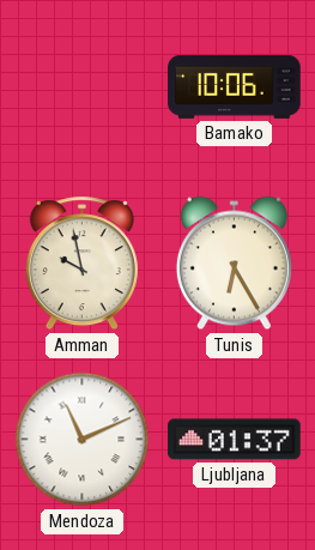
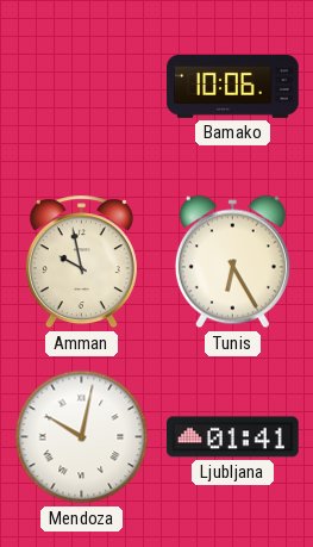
Mendoza: 11:11 -> 10:02
Ljubljana: 01:37 -> 01:41
